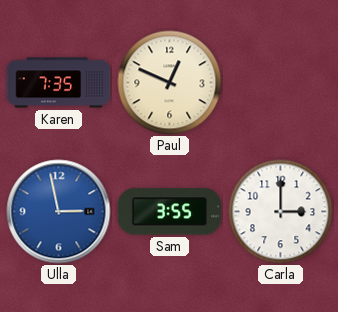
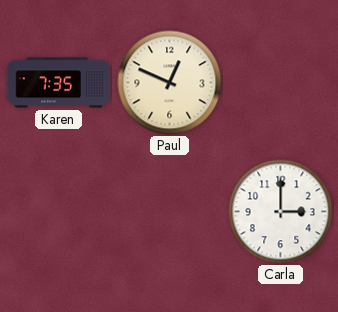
Ulla: 2:58 -> none
Sam: 3:55 -> none
